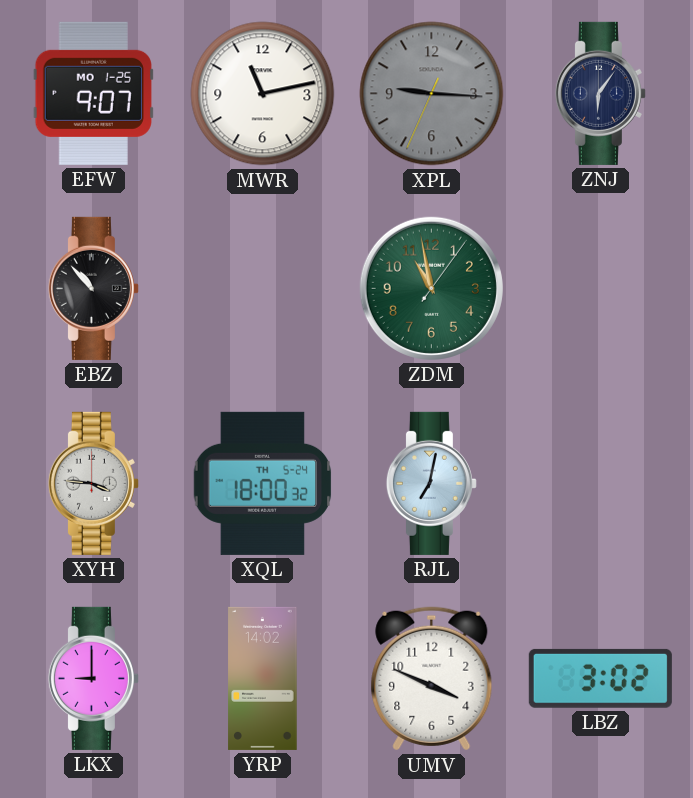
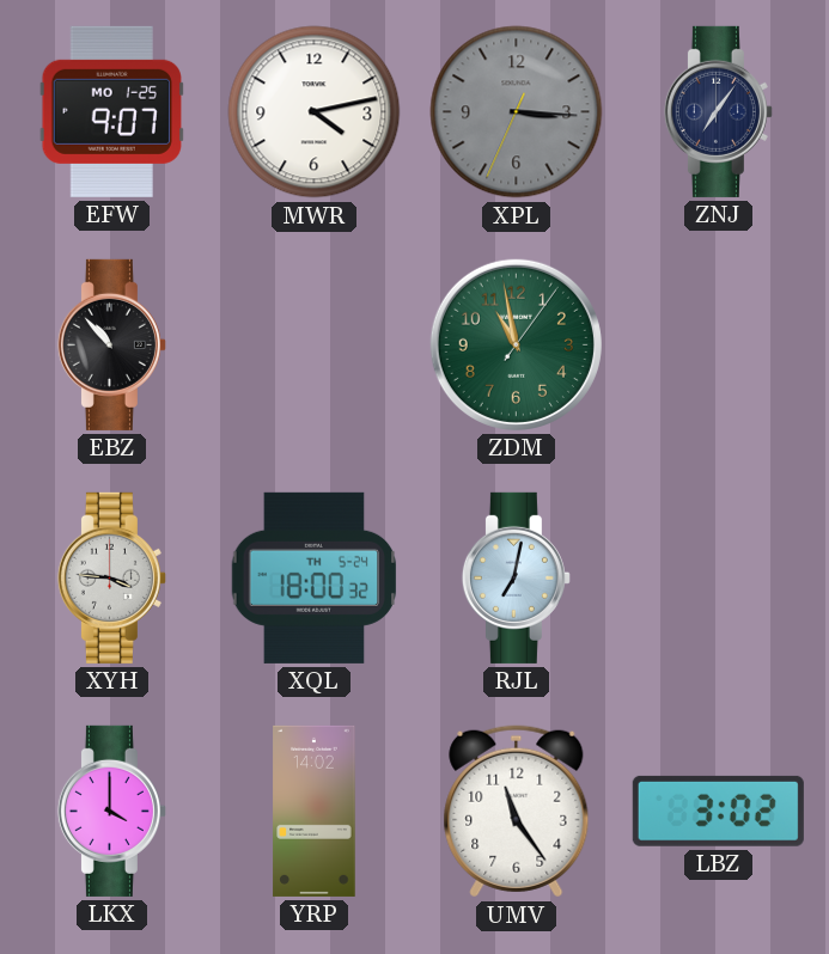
MWR: 11:13 -> 4:13
XPL: 9:15 -> 3:15
ZNJ: 6:06 -> 7:06
LKX: 9:00 -> 4:00
UMV: 3:49 -> 11:24
